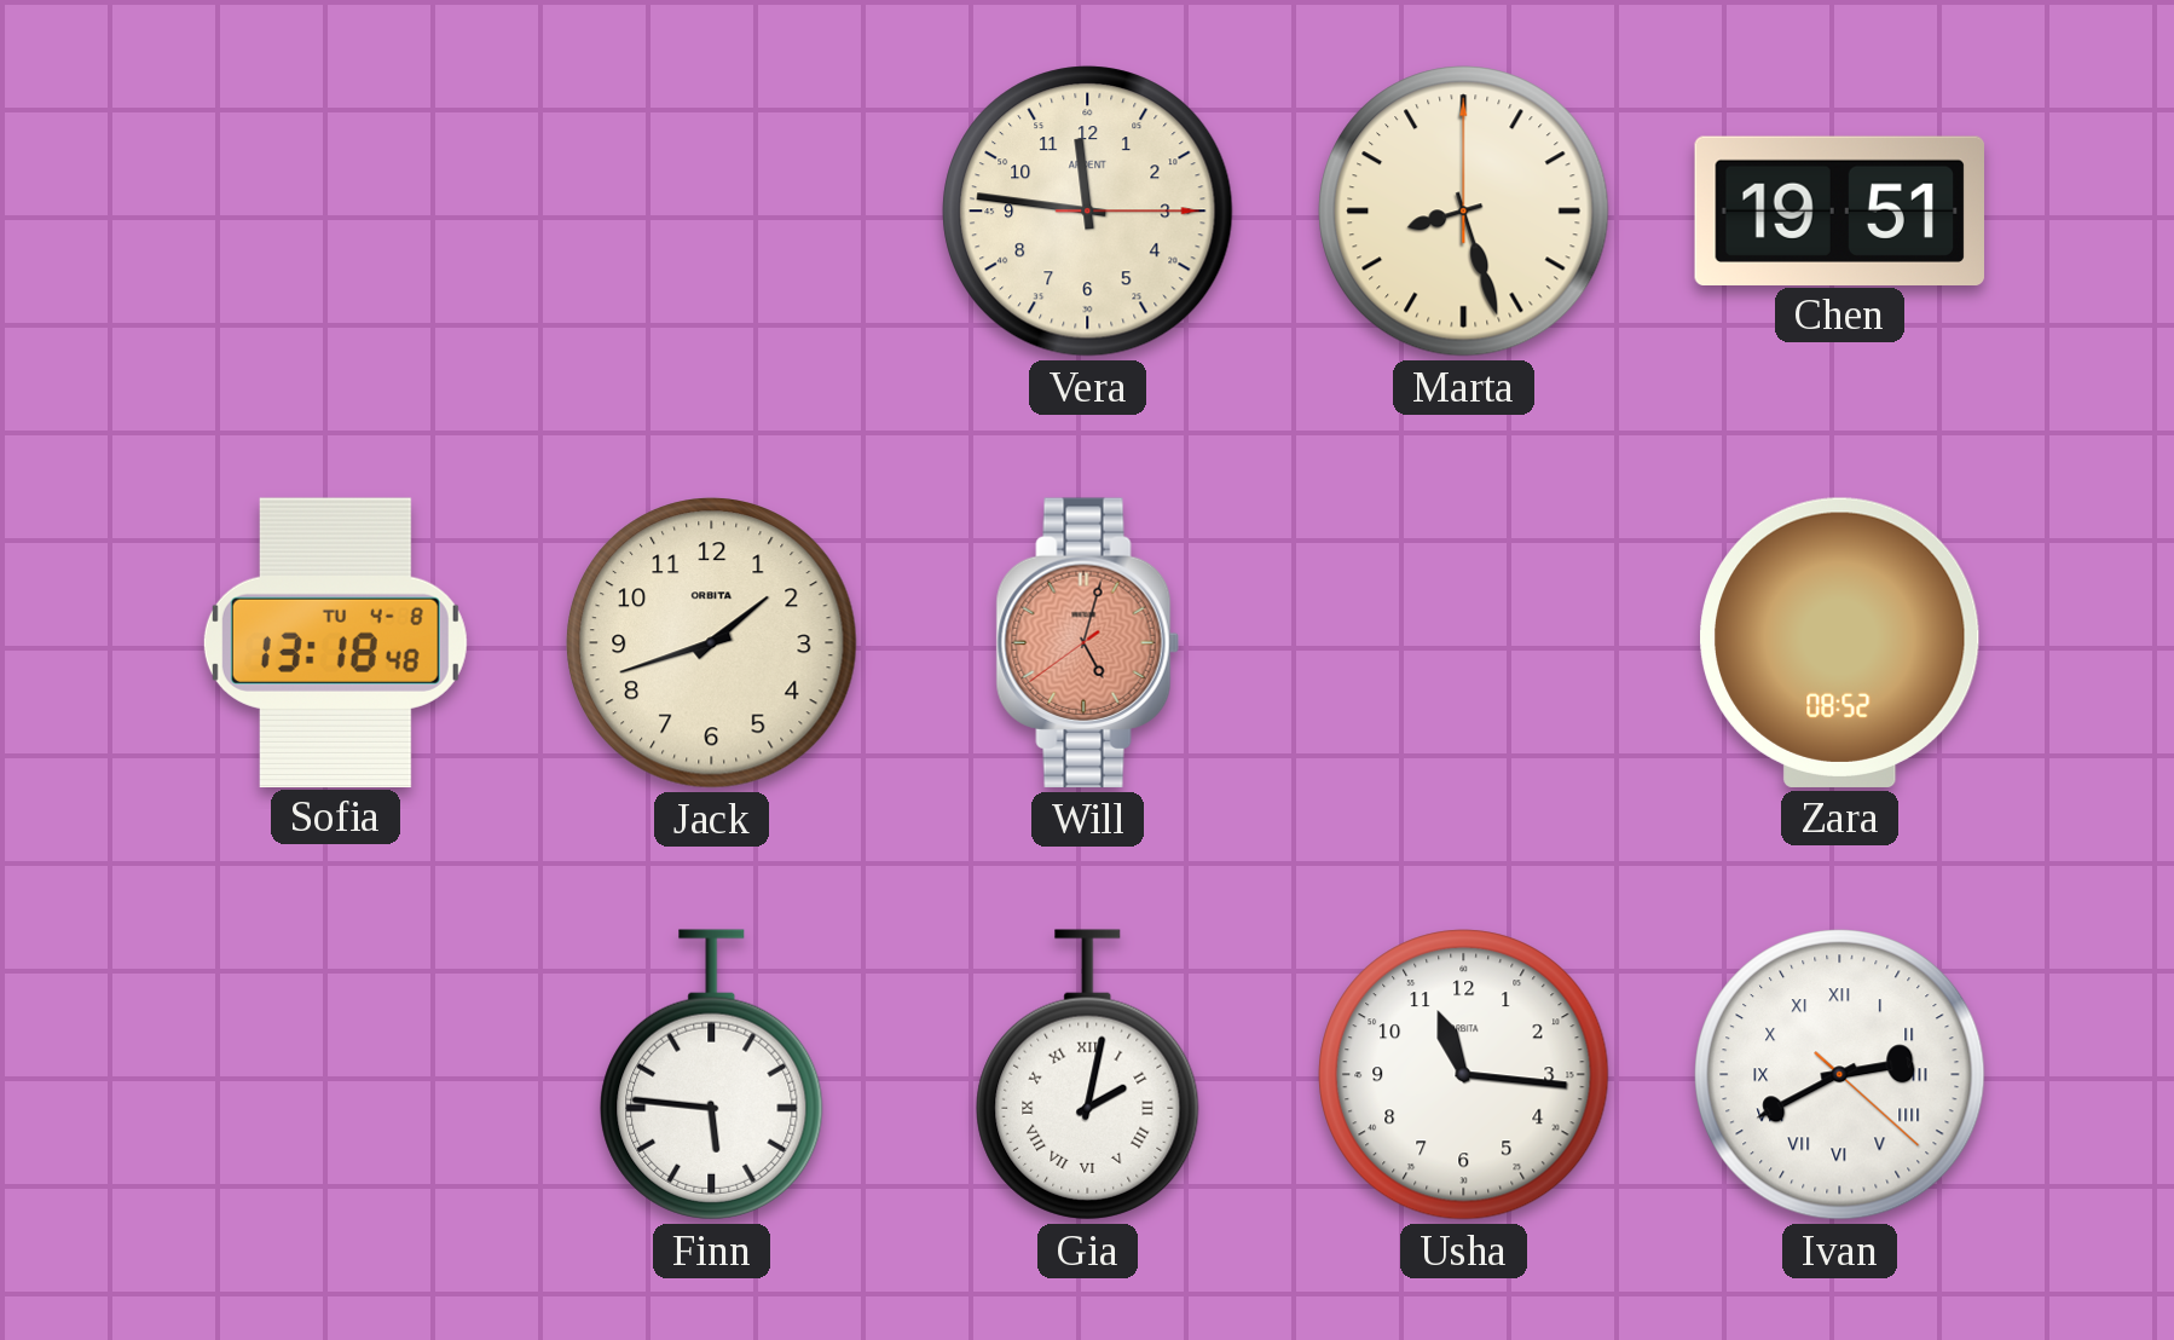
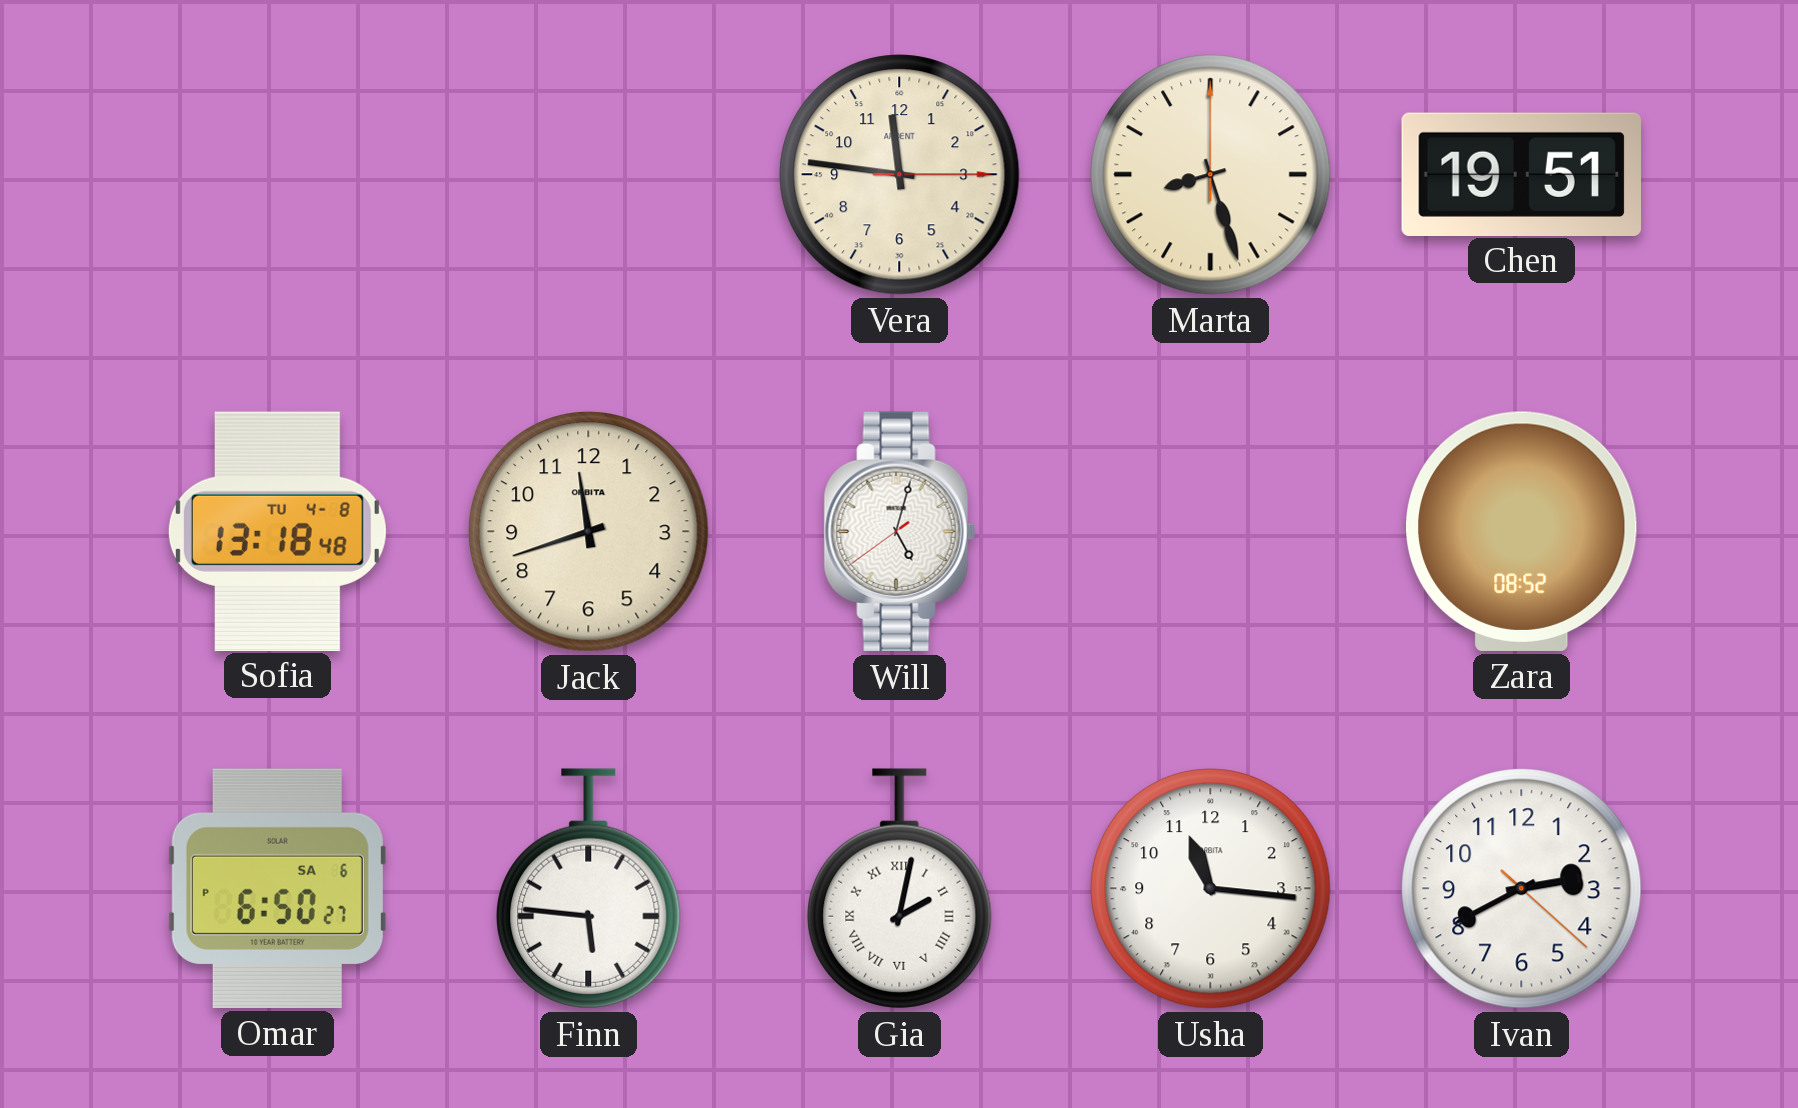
Jack: 1:42 -> 11:42
Will dial: salmon -> white
Omar: none -> 6:50
Ivan numerals: Roman -> Arabic
